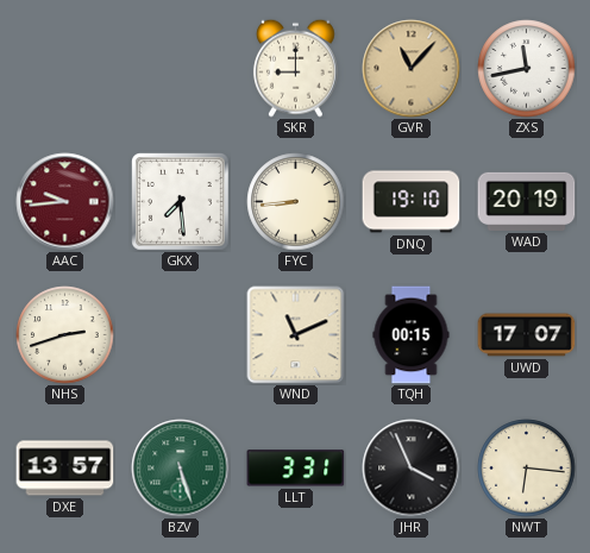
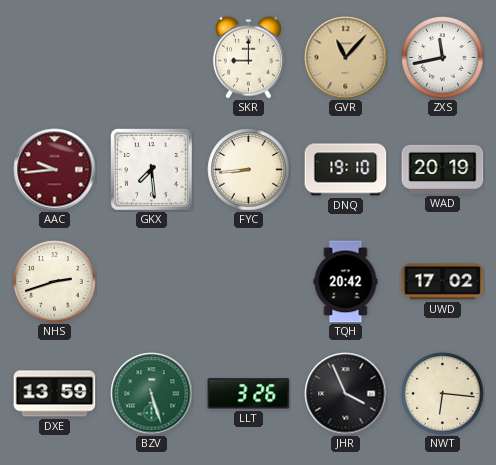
WND: 11:11 -> none
TQH: 00:15 -> 20:42
UWD: 17:07 -> 17:02
DXE: 13:57 -> 13:59
LLT: 3:31 -> 3:26
